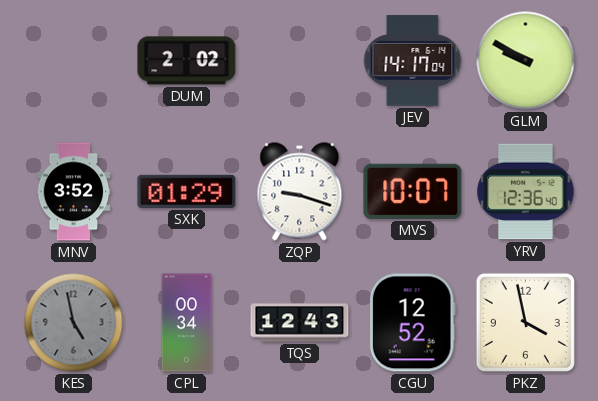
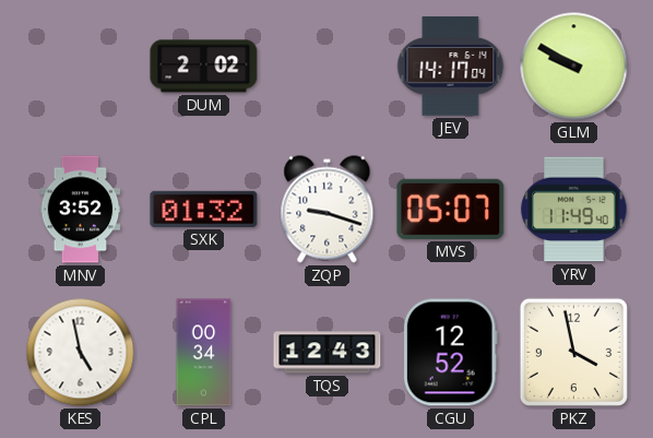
SXK: 01:29 -> 01:32
MVS: 10:07 -> 05:07
YRV: 12:36 -> 11:49
KES dial: grey -> white
